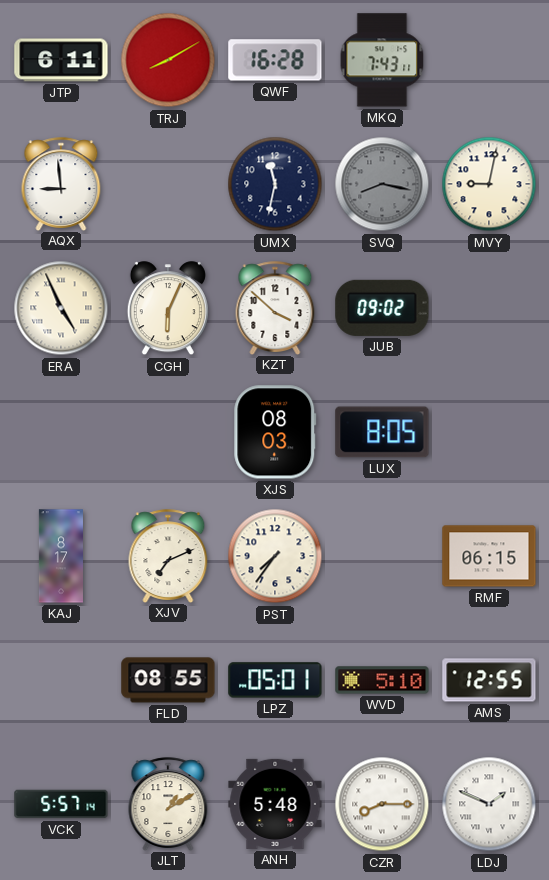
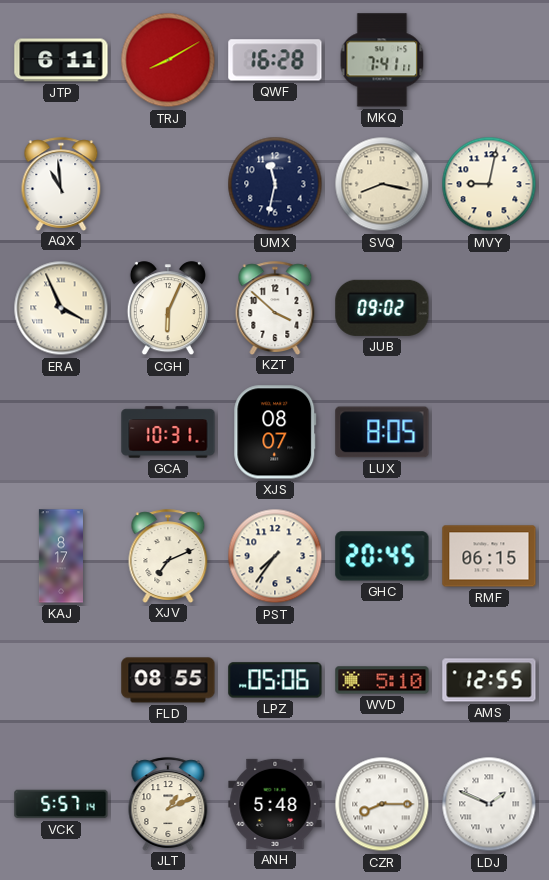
MKQ: 7:43 -> 7:41
AQX: 8:59 -> 10:59
SVQ dial: grey -> cream
ERA: 4:56 -> 3:56
GCA: none -> 10:31
XJS: 08:03 -> 08:07
GHC: none -> 20:45
LPZ: 05:01 -> 05:06
JLT: 1:10 -> 1:11
